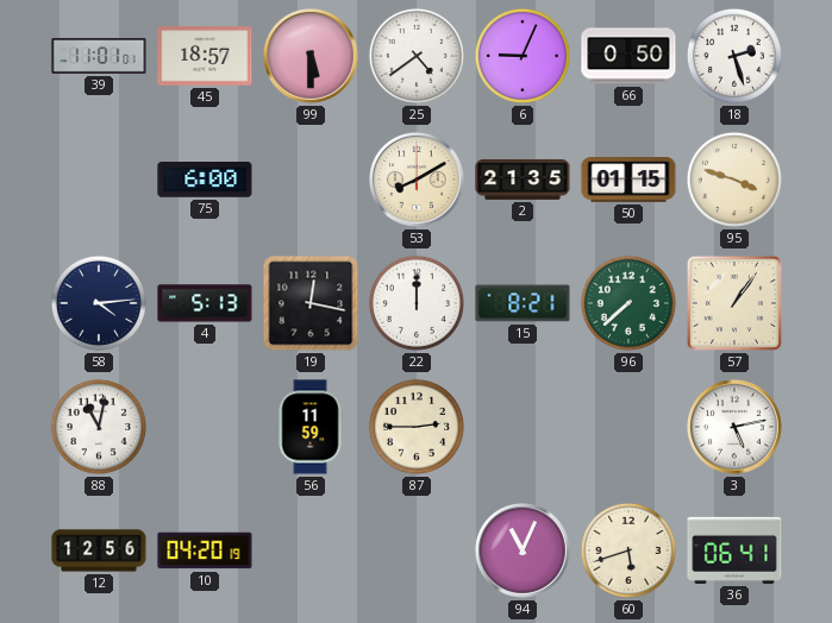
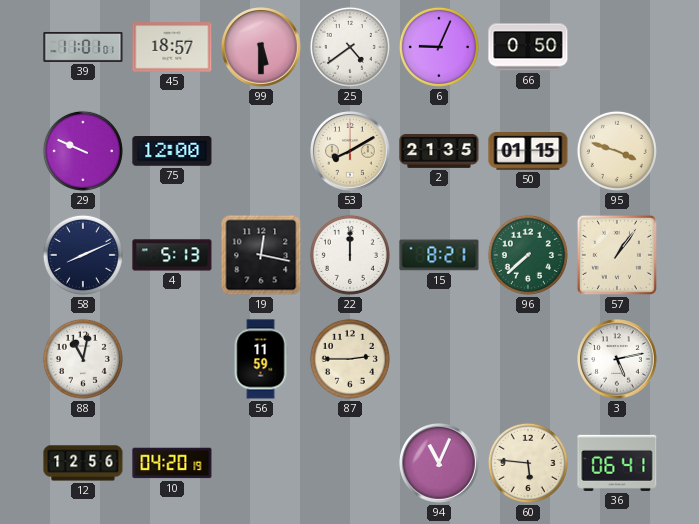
18: 2:27 -> none
29: none -> 9:49
75: 6:00 -> 12:00
58: 4:14 -> 8:11
60: 5:42 -> 5:46
